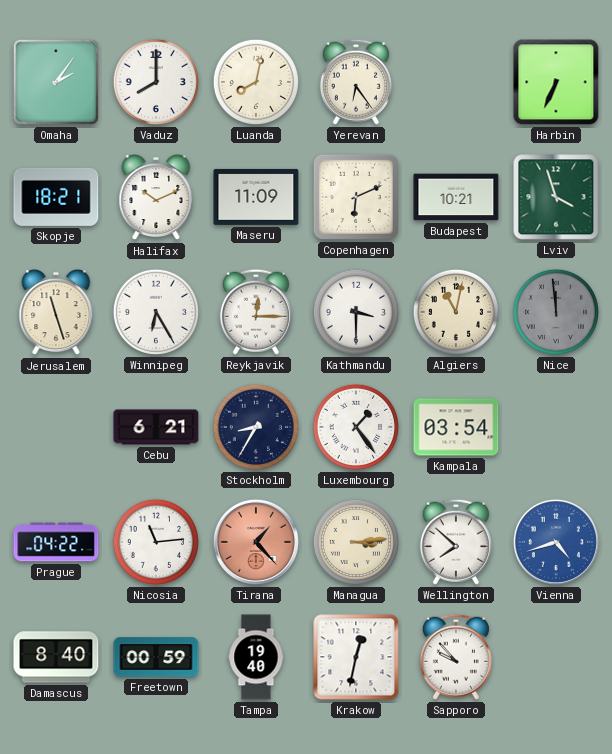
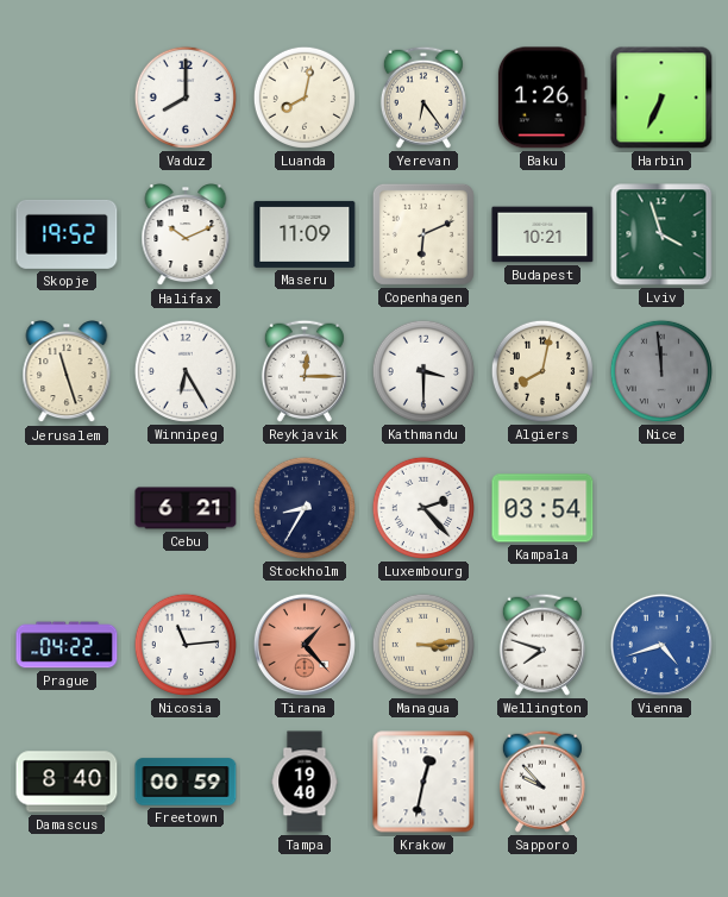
Omaha: 2:06 -> none
Baku: none -> 1:26
Skopje: 18:21 -> 19:52
Algiers: 11:02 -> 8:02
Luxembourg: 1:24 -> 2:23
Wellington: 7:52 -> 7:48
